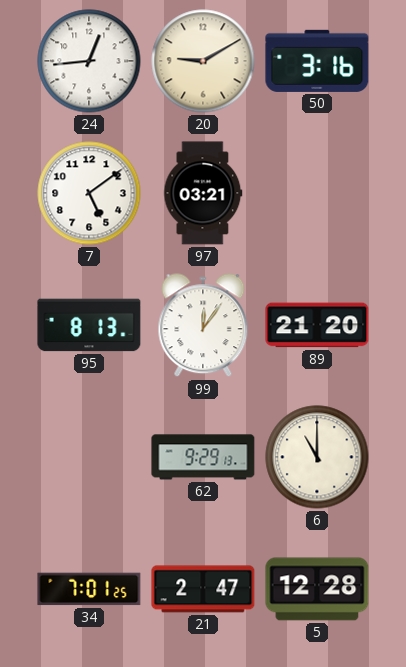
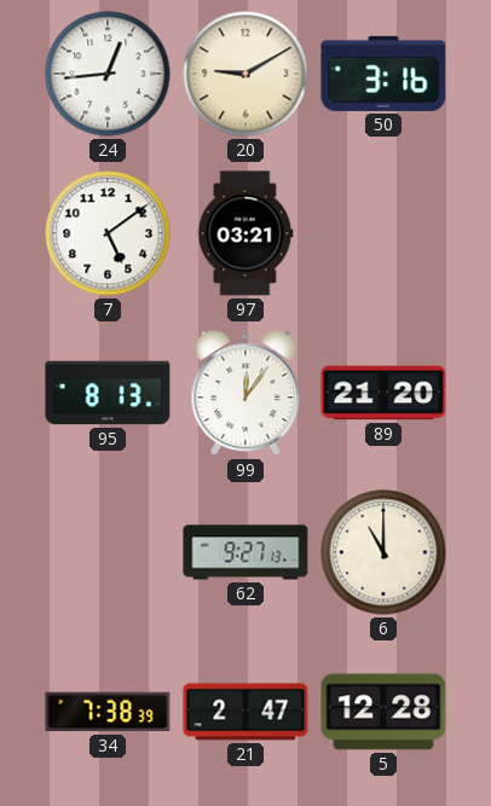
62: 9:29 -> 9:27
34: 7:01 -> 7:38
